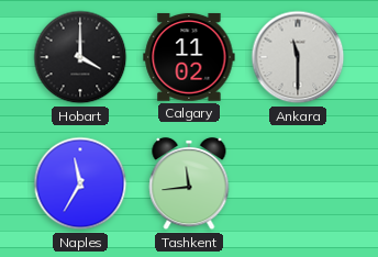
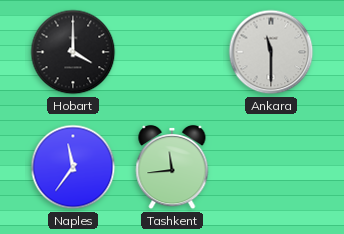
Calgary: 11:02 -> none
Naples: 11:35 -> 11:36
